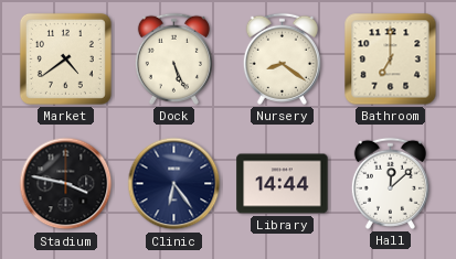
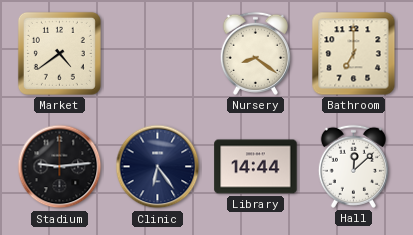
Dock: 5:26 -> none
Stadium: 3:47 -> 9:14
